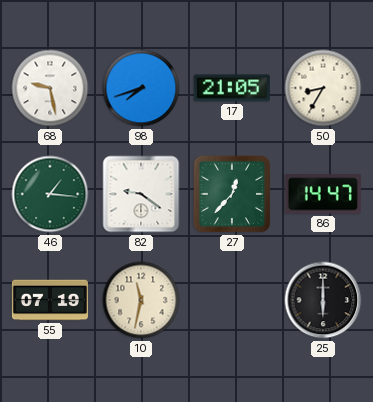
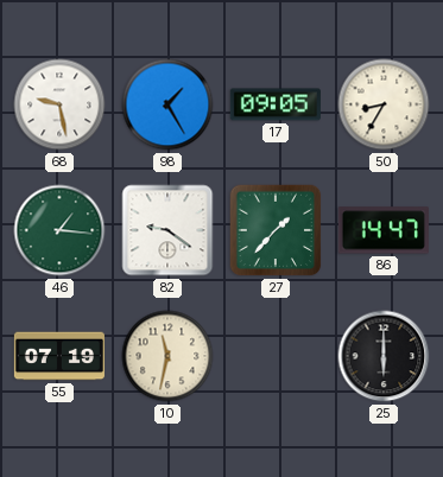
98: 7:42 -> 1:25
17: 21:05 -> 09:05
27: 12:37 -> 1:37
